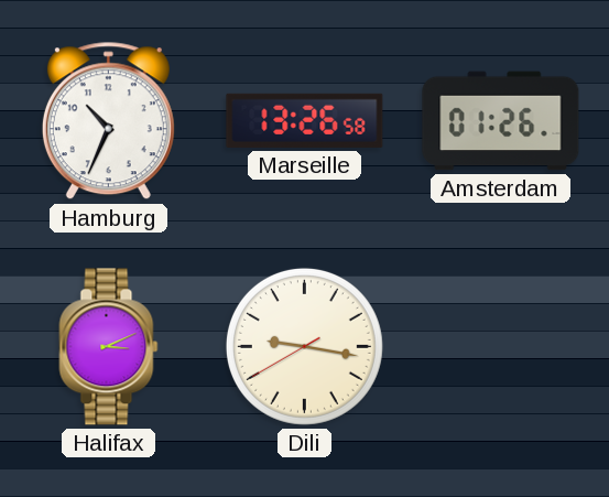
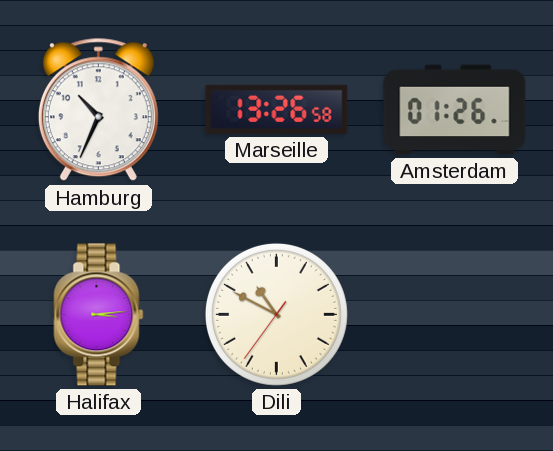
Halifax: 3:11 -> 3:14
Dili: 9:16 -> 10:49
